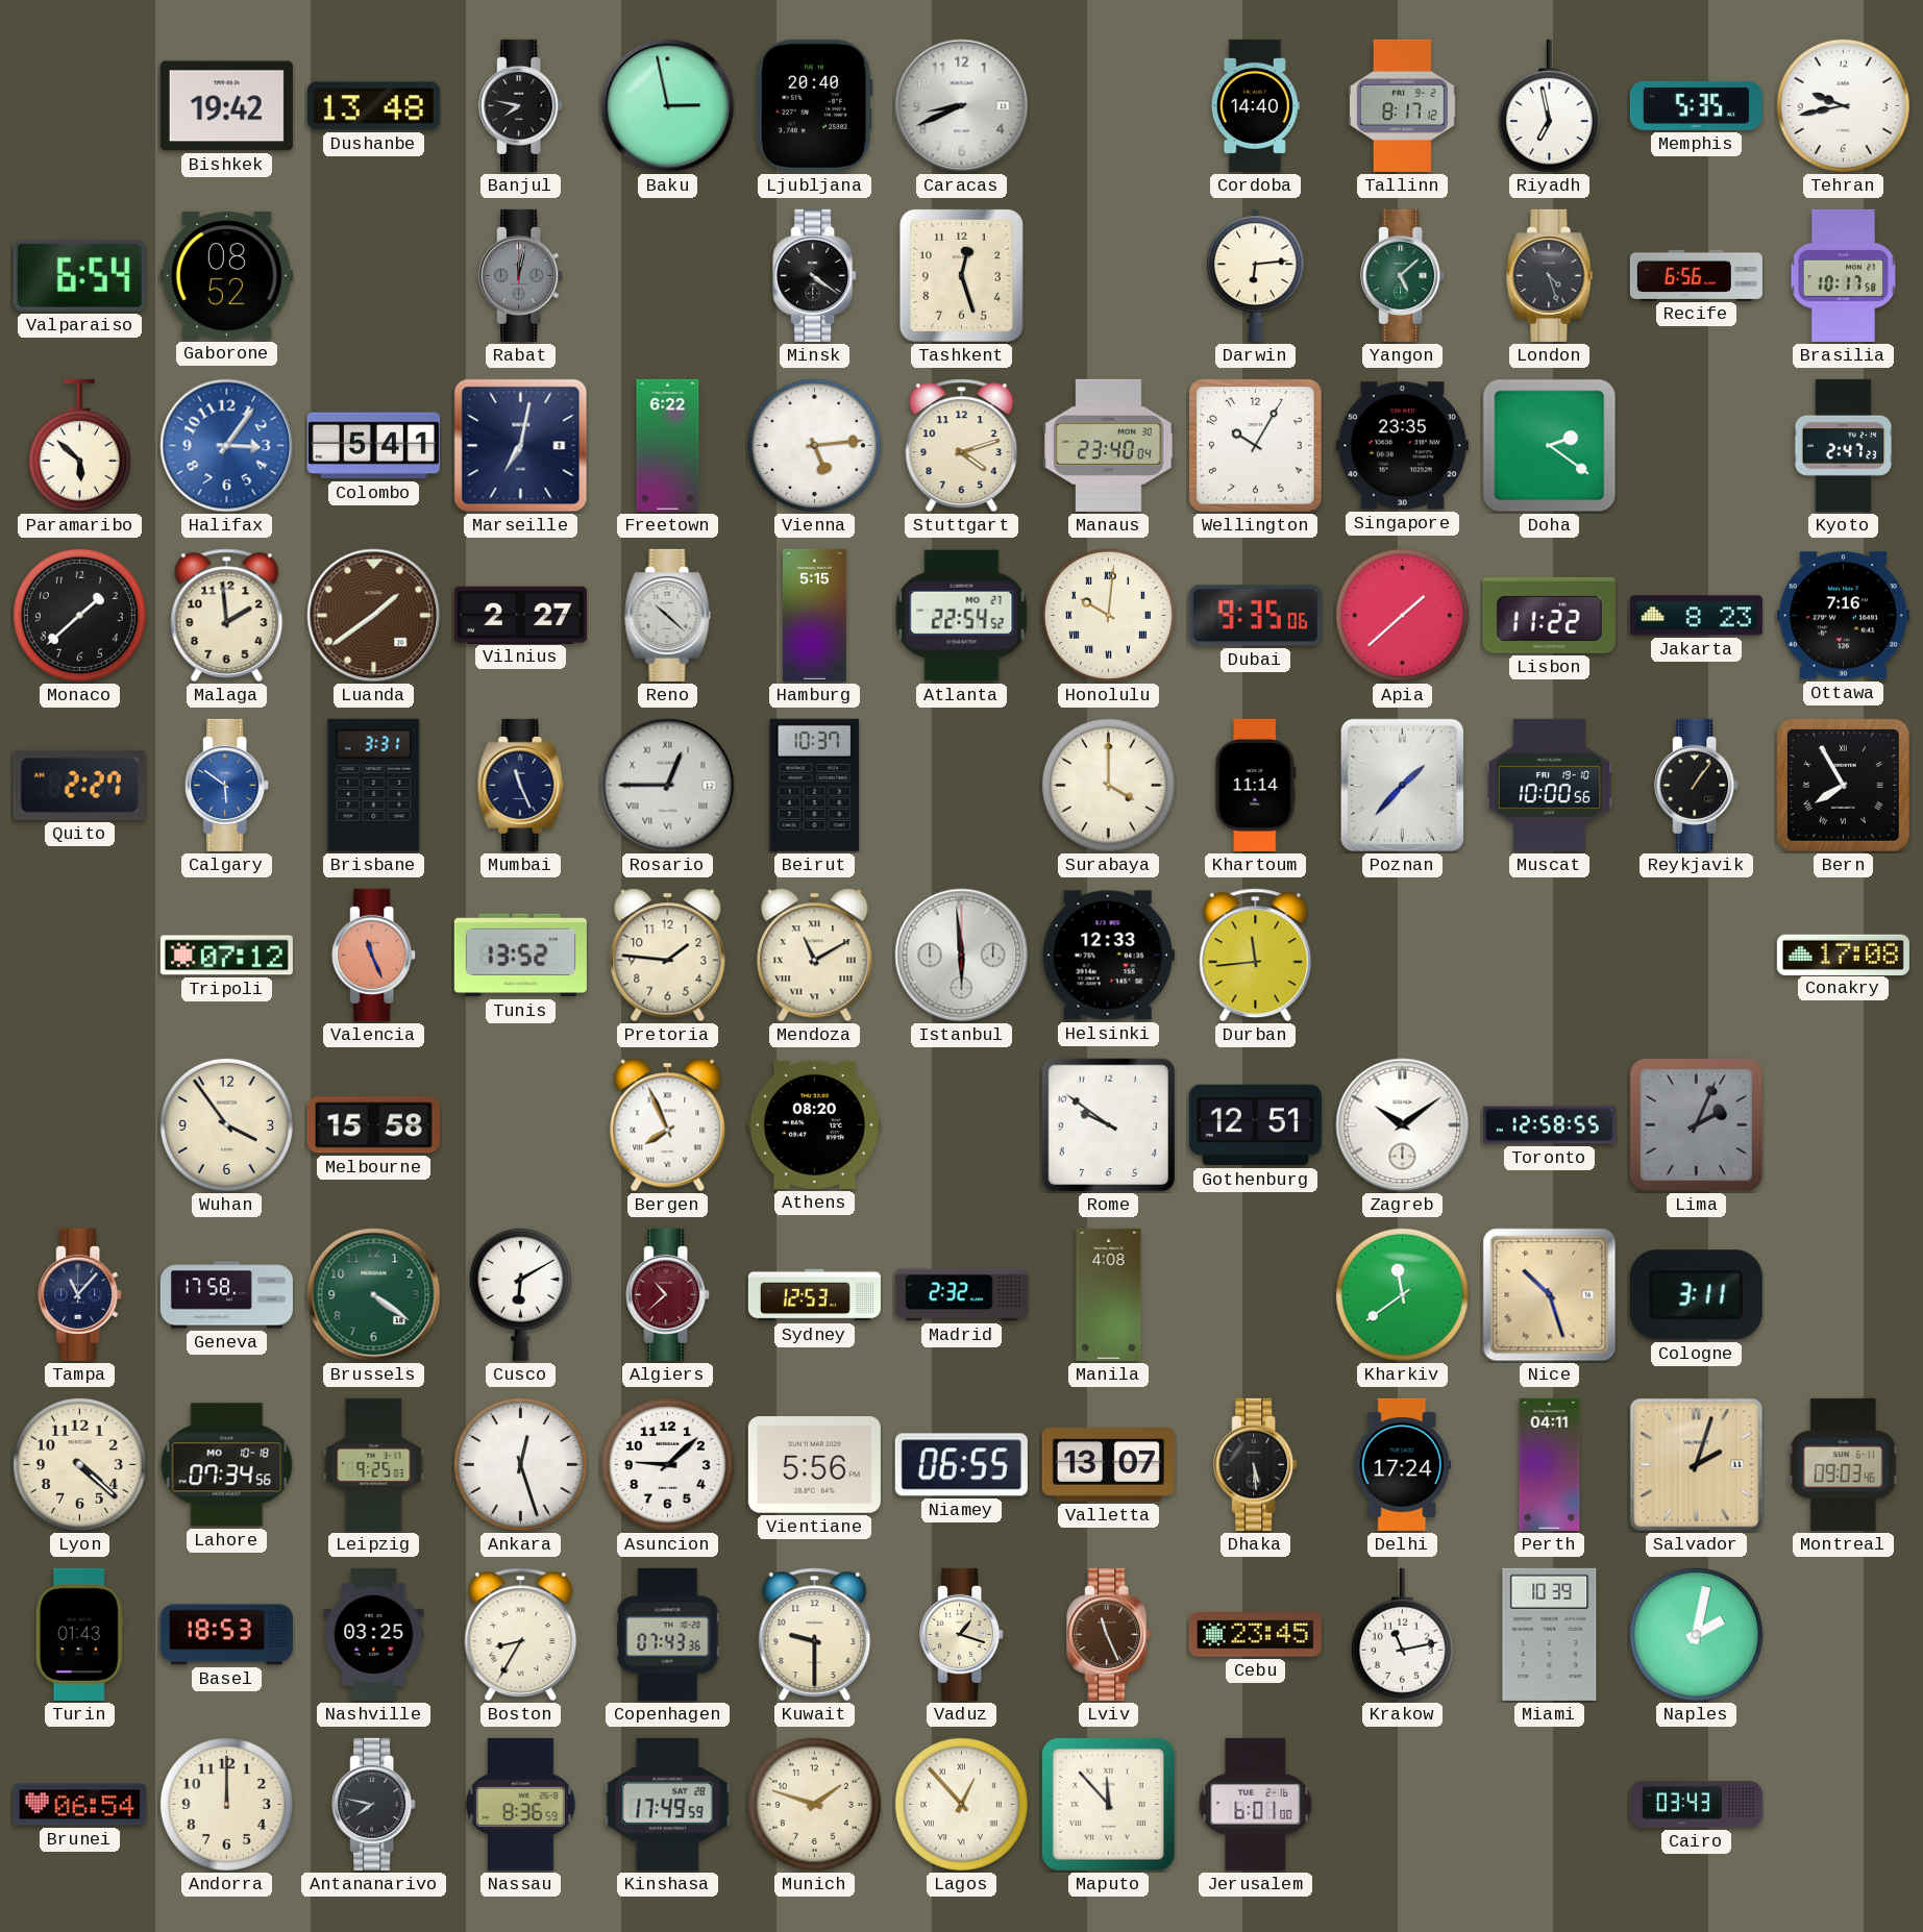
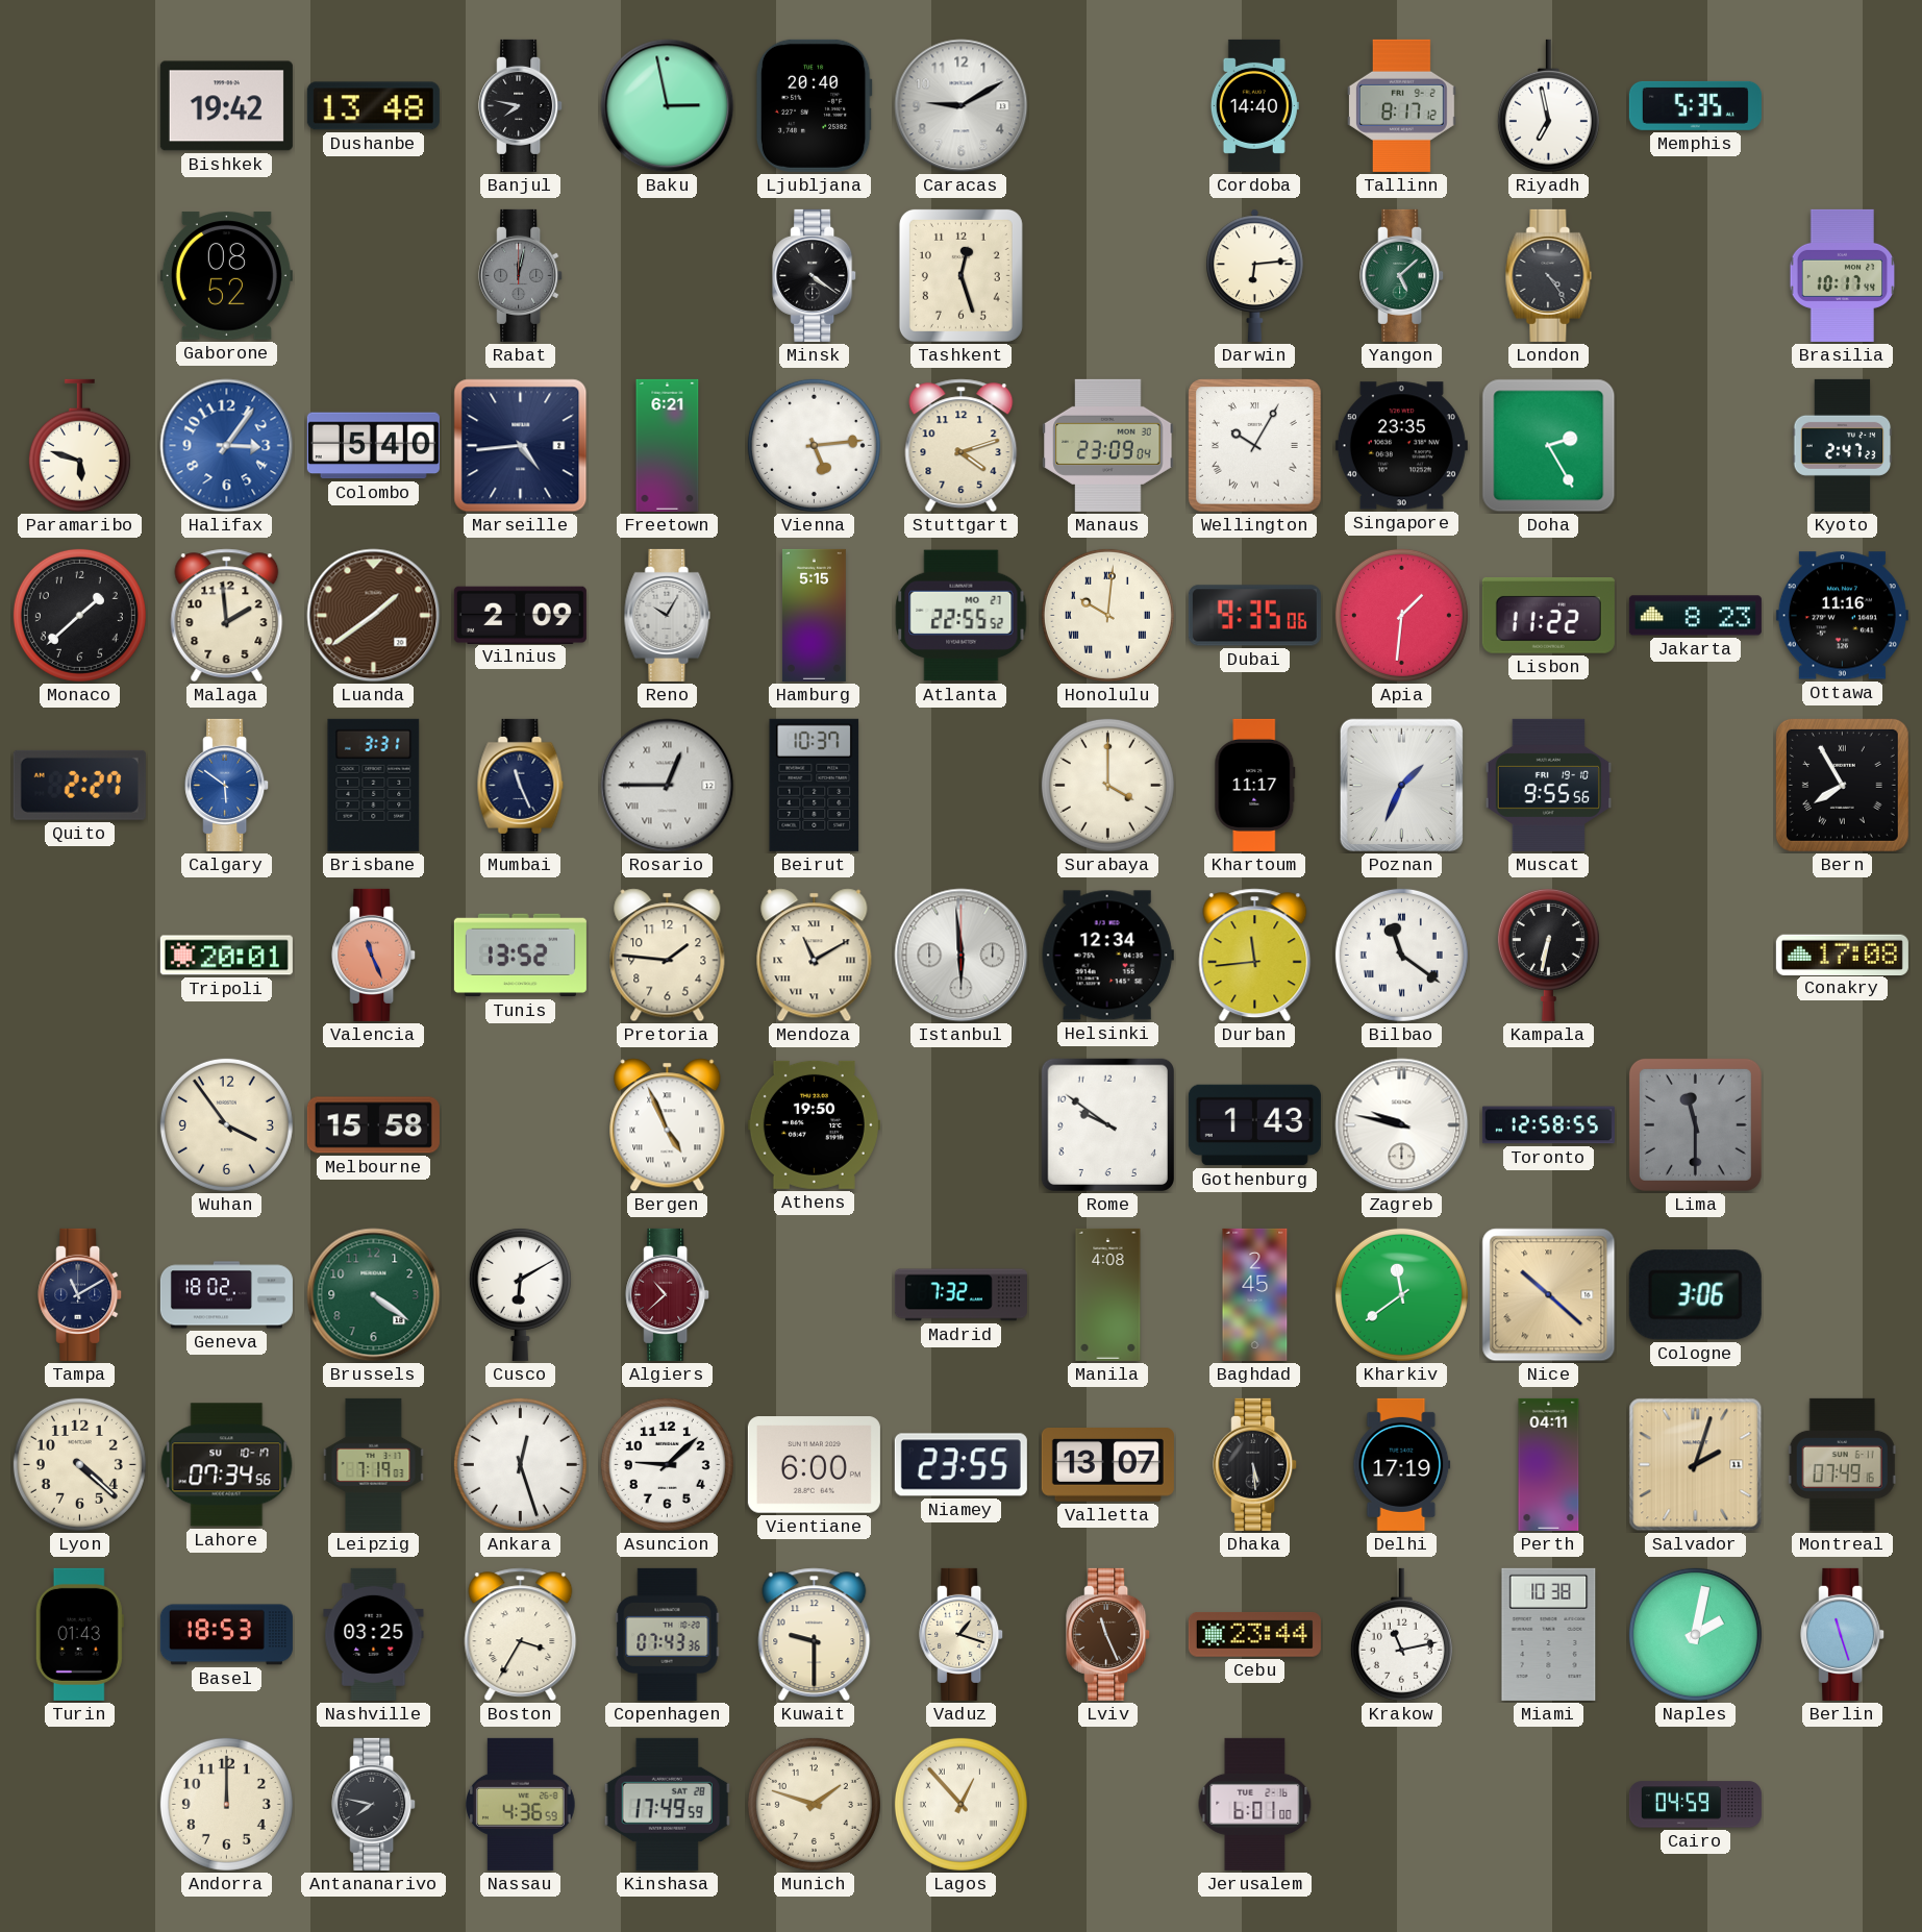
Caracas: 8:41 -> 9:10
Tehran: 9:43 -> none
Valparaiso: 6:54 -> none
London: 4:27 -> 4:24
Recife: 6:56 -> none
Brasilia: 10:17:58 -> 10:17:44
Paramaribo: 5:52 -> 5:48
Colombo: 5:41 -> 5:40
Marseille: 7:02 -> 4:44
Freetown: 6:22 -> 6:21
Manaus: 23:40 -> 23:09
Wellington numerals: Arabic -> Roman
Doha: 2:21 -> 2:25
Vilnius: 2:27 -> 2:09
Reno: 10:22 -> 10:05
Atlanta: 22:54 -> 22:55
Apia: 1:38 -> 1:31
Ottawa: 7:16 -> 11:16
Khartoum: 11:14 -> 11:17
Poznan: 1:37 -> 1:34
Muscat: 10:00 -> 9:55
Reykjavik: 1:06 -> none
Tripoli: 07:12 -> 20:01
Helsinki: 12:33 -> 12:34
Bilbao: none -> 11:21
Kampala: none -> 6:32
Bergen: 7:56 -> 4:56
Athens: 08:20 -> 19:50
Gothenburg: 12:51 -> 1:43
Zagreb: 10:09 -> 9:47
Lima: 2:04 -> 11:30
Tampa: 11:07 -> 11:10
Geneva: 17:58 -> 18:02
Sydney: 12:53 -> none
Madrid: 2:32 -> 7:32
Baghdad: none -> 2:45
Nice: 10:27 -> 10:22
Cologne: 3:11 -> 3:06
Lahore date: MO 10-18 -> SU 10-17
Leipzig: 9:25 -> 7:19
Vientiane: 5:56 -> 6:00
Niamey: 06:55 -> 23:55
Delhi: 17:24 -> 17:19
Montreal: 09:03 -> 07:49
Boston: 8:35 -> 3:35
Cebu: 23:45 -> 23:44
Miami: 10:39 -> 10:38
Berlin: none -> 11:27
Brunei: 06:54 -> none
Nassau: 8:36 -> 4:36
Maputo: 11:53 -> none
Cairo: 03:43 -> 04:59
